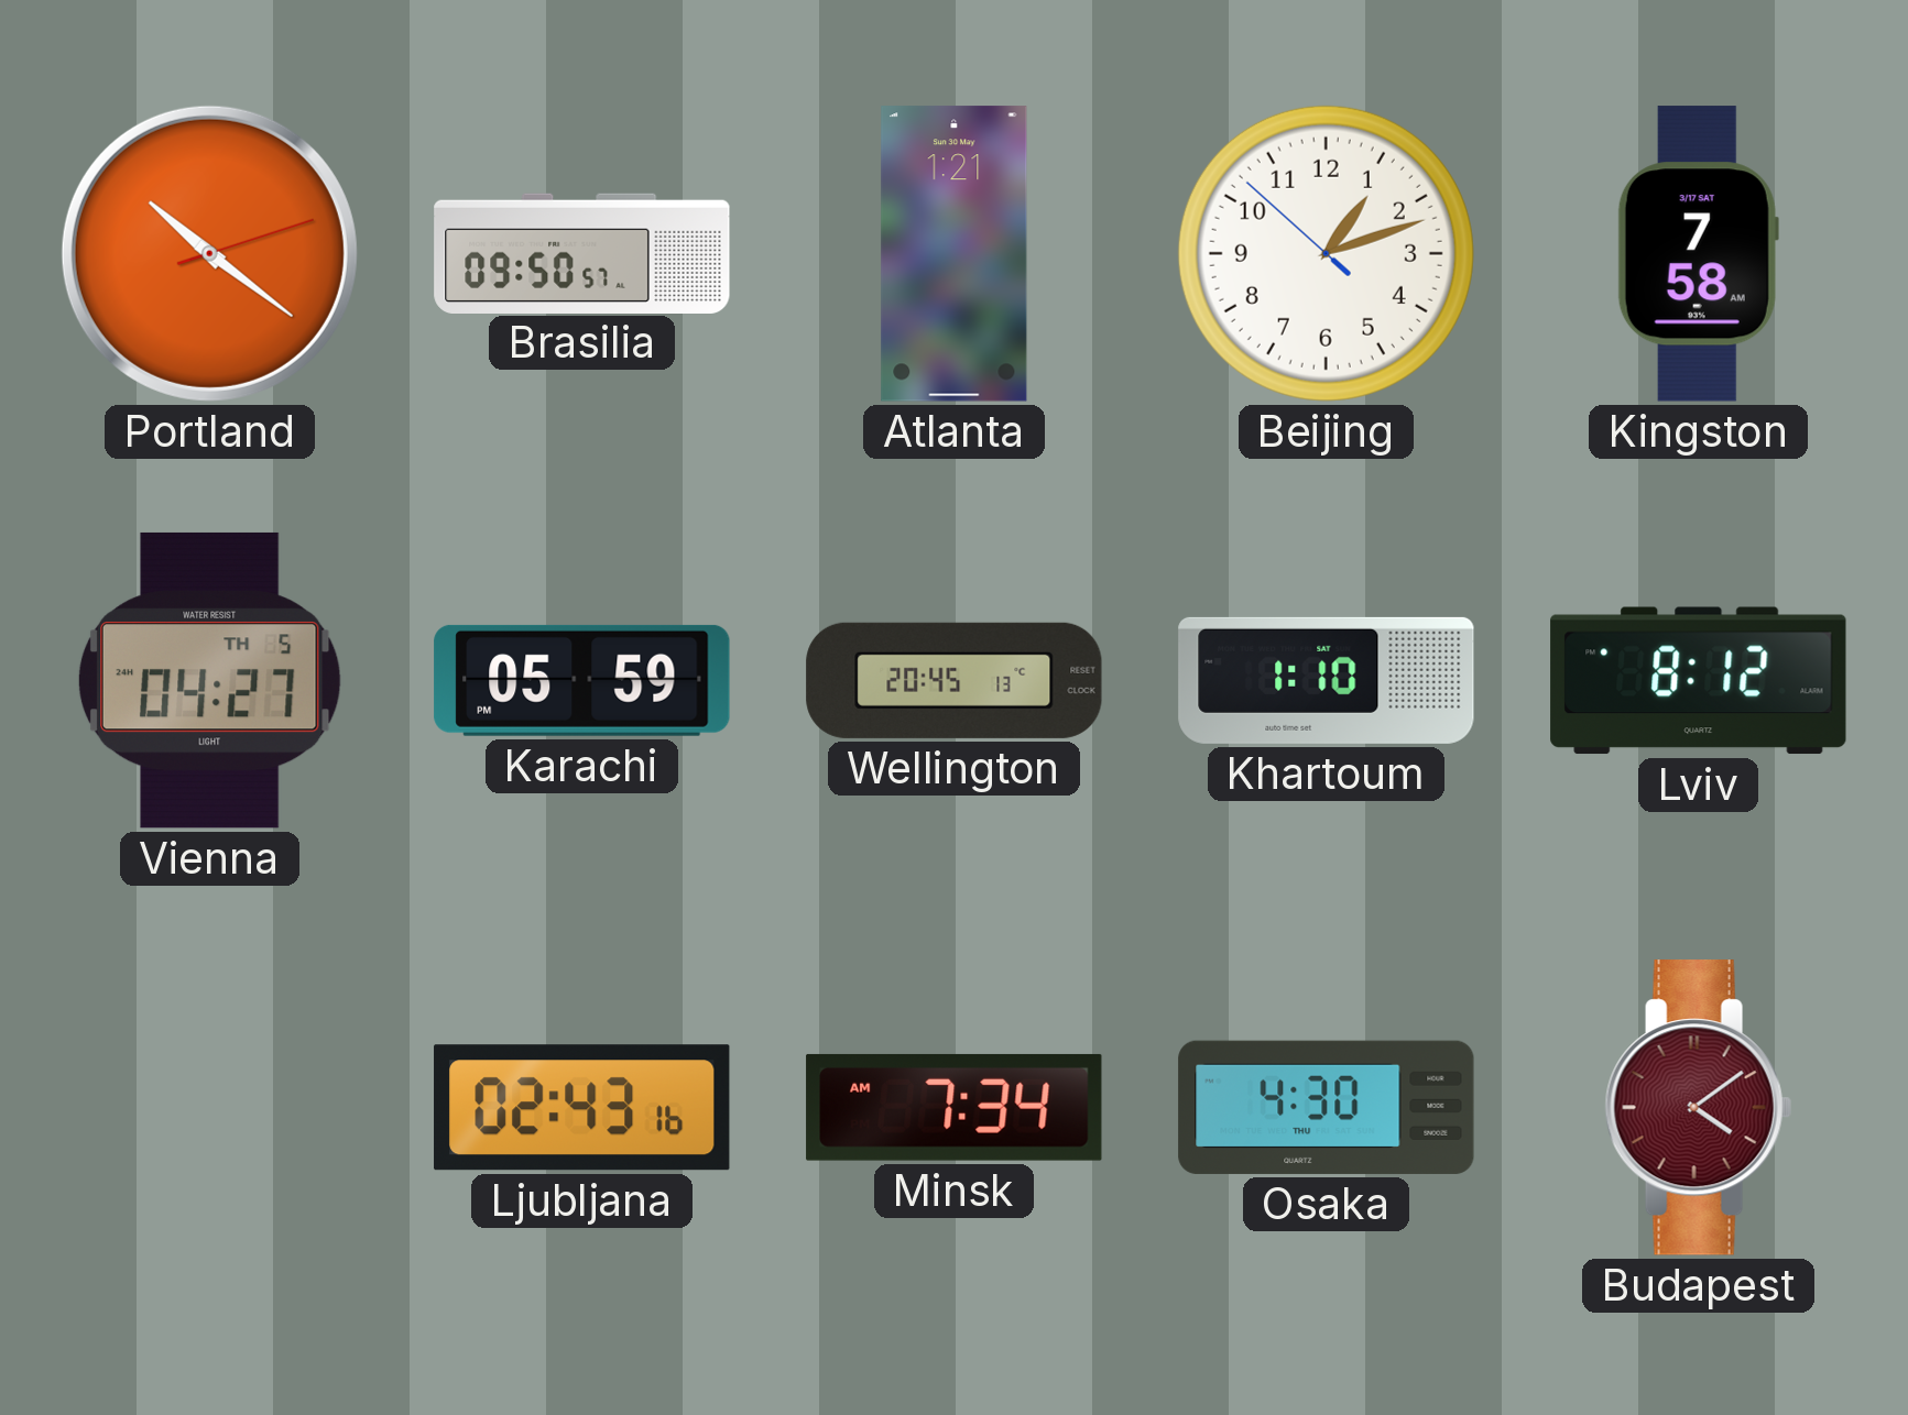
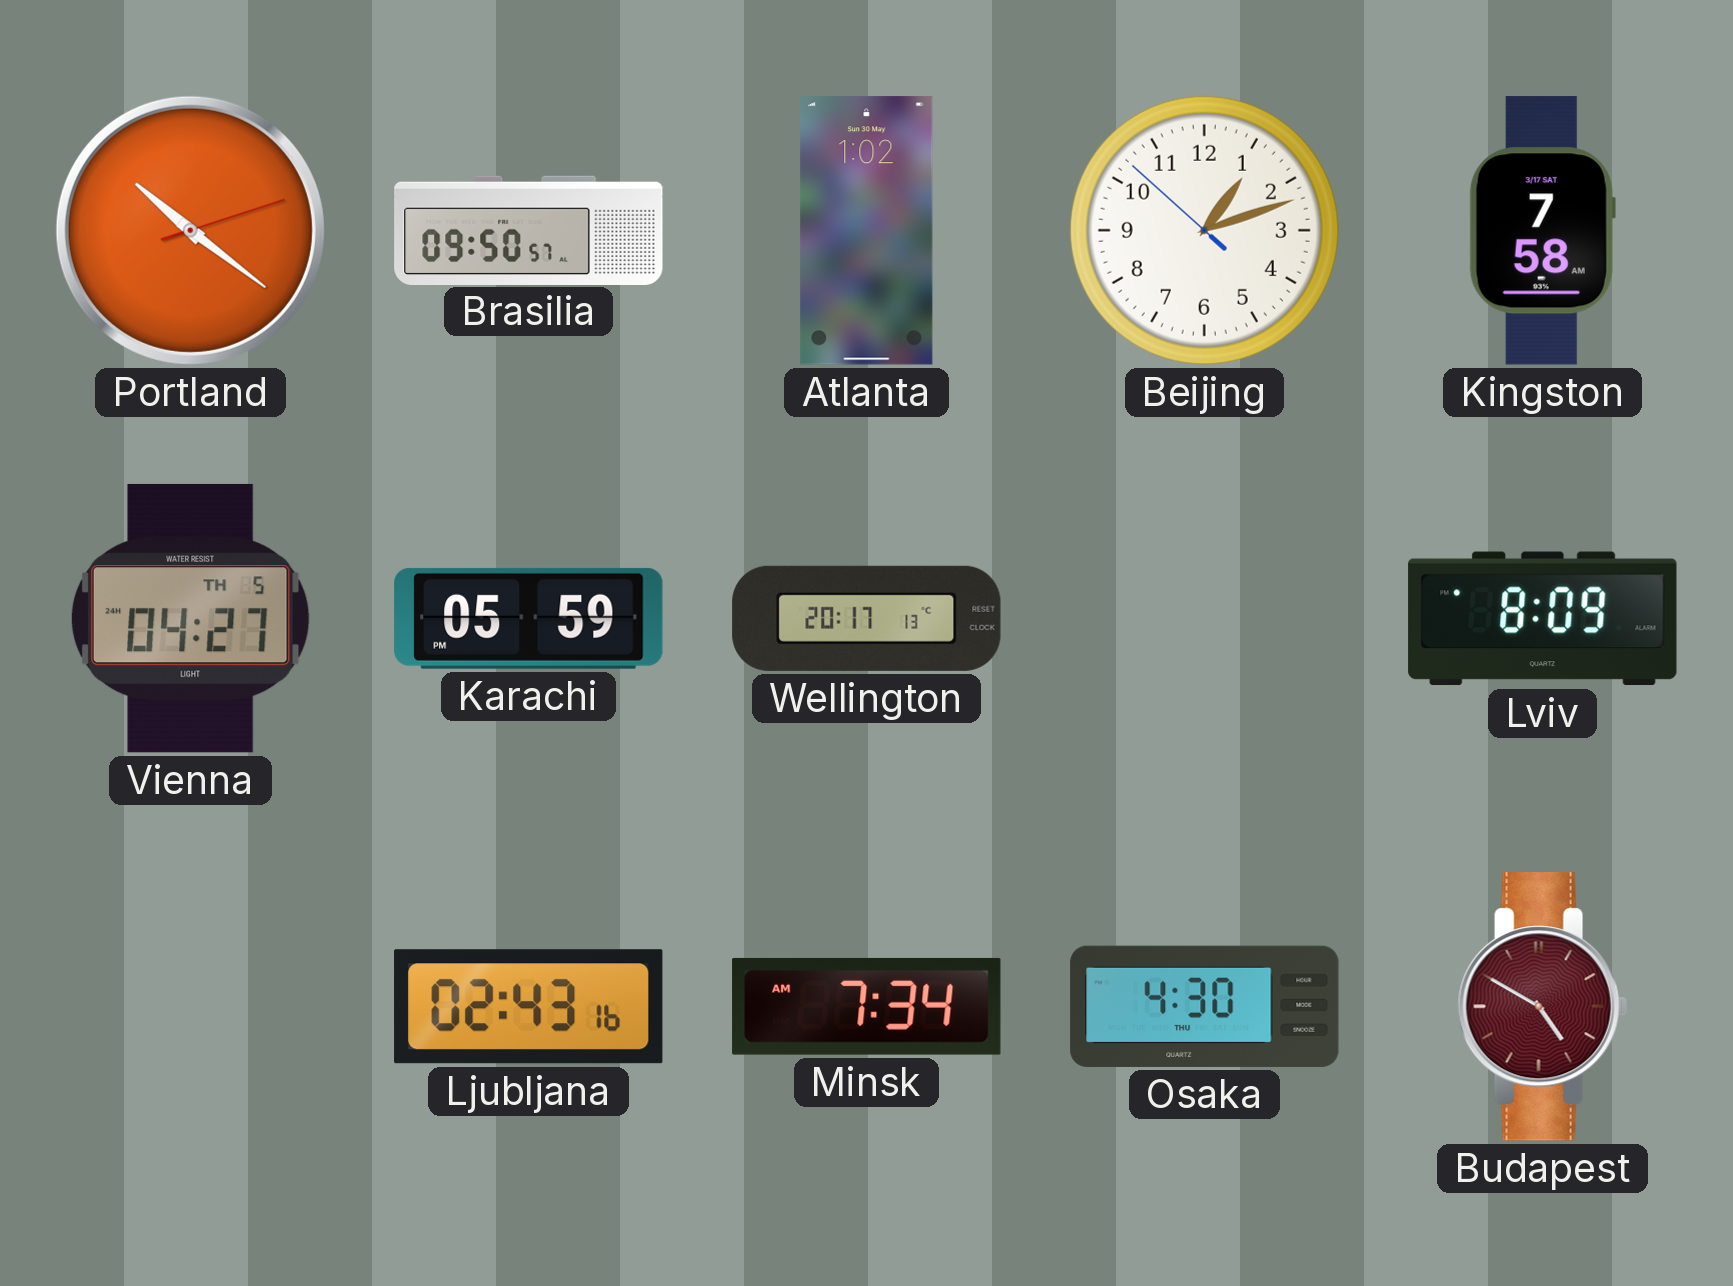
Atlanta: 1:21 -> 1:02
Wellington: 20:45 -> 20:17
Khartoum: 1:10 -> none
Lviv: 8:12 -> 8:09
Budapest: 4:09 -> 4:50
